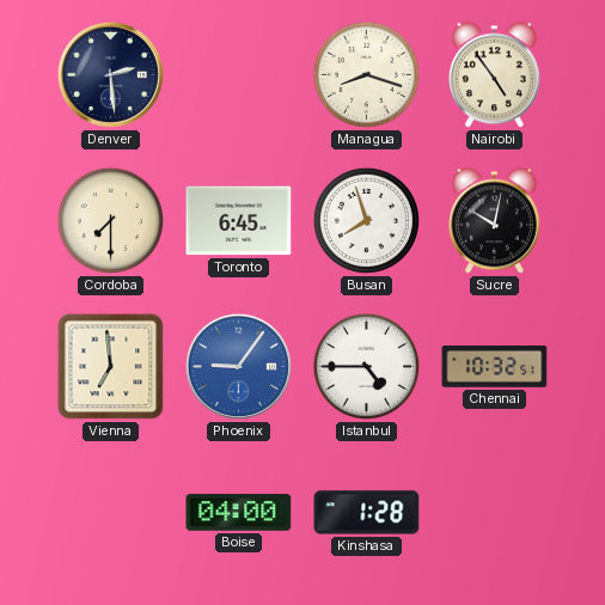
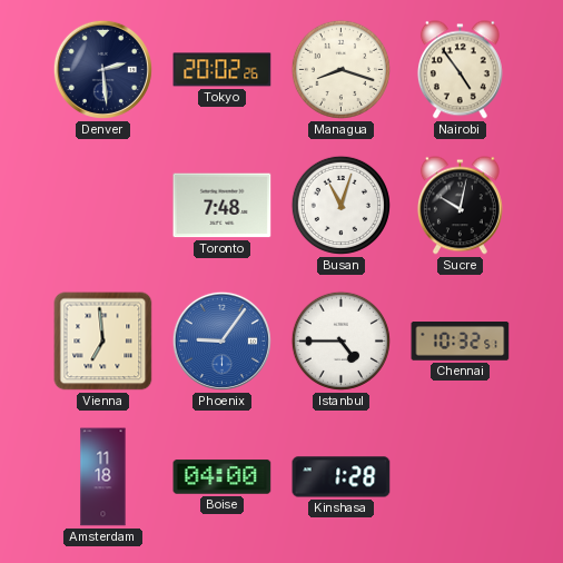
Tokyo: none -> 20:02
Cordoba: 7:30 -> none
Toronto: 6:45 -> 7:48
Busan: 7:57 -> 11:03
Amsterdam: none -> 11:18
